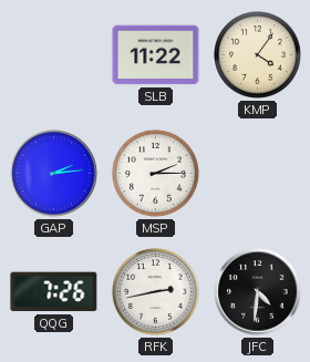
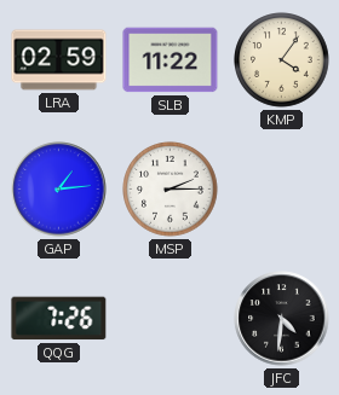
LRA: none -> 02:59
GAP: 2:14 -> 1:14
RFK: 2:43 -> none
